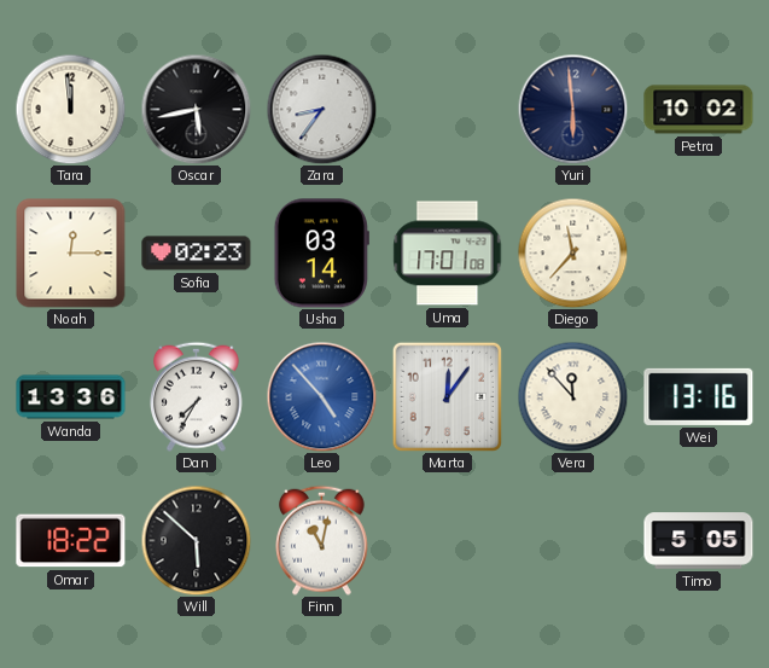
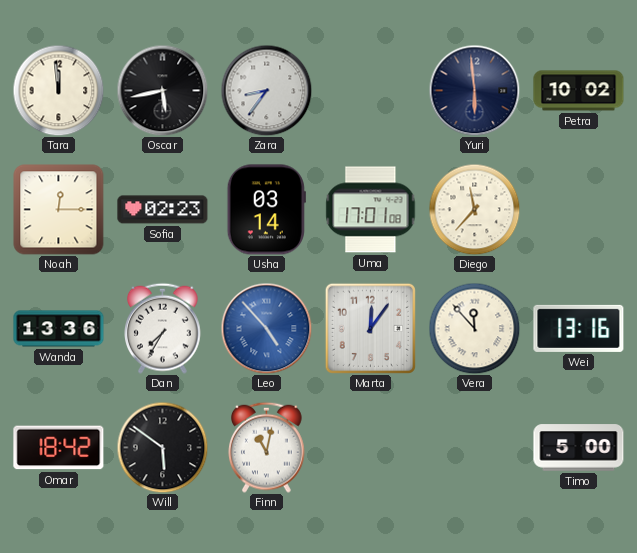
Omar: 18:22 -> 18:42
Will: 5:52 -> 5:51
Timo: 5:05 -> 5:00
